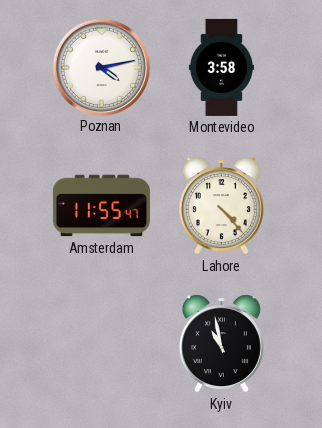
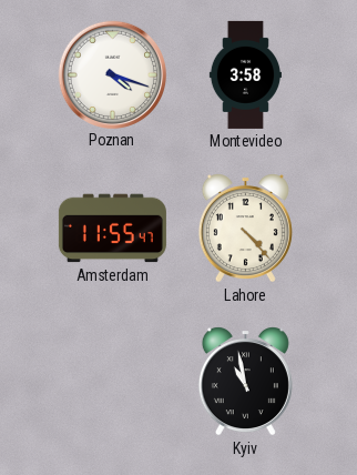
Poznan: 4:13 -> 4:18
